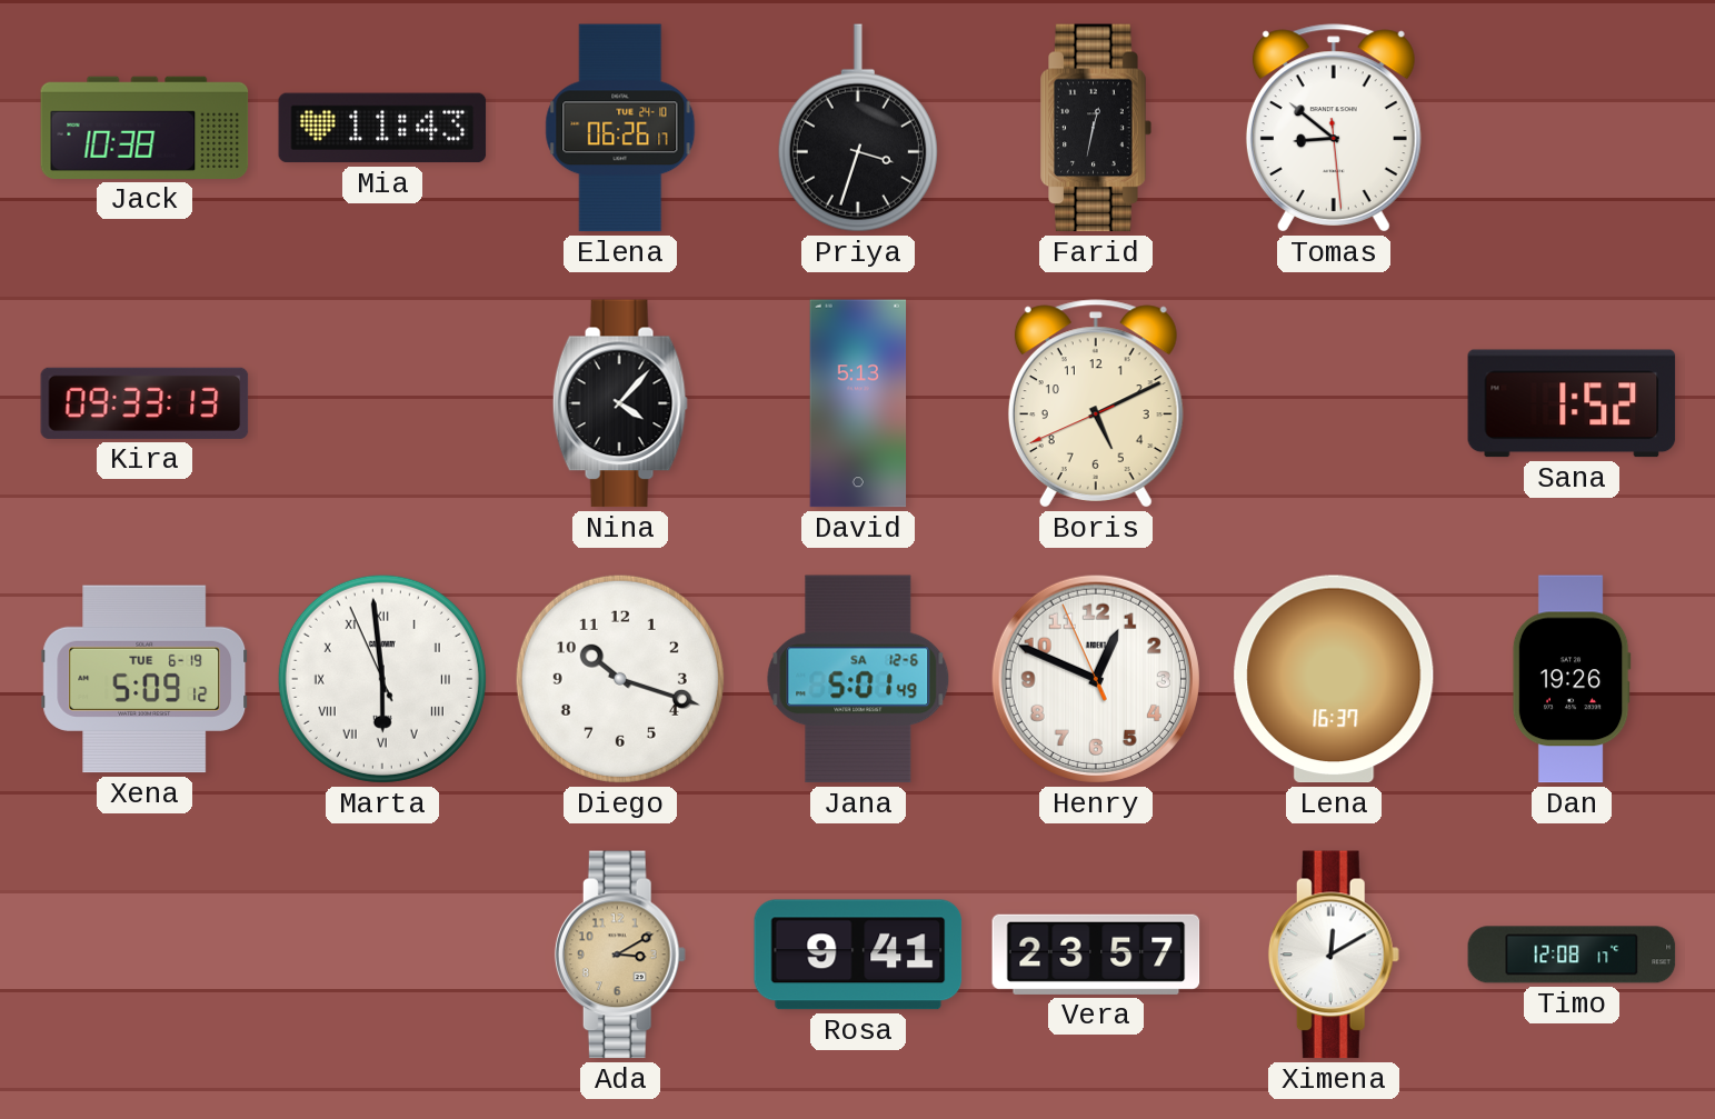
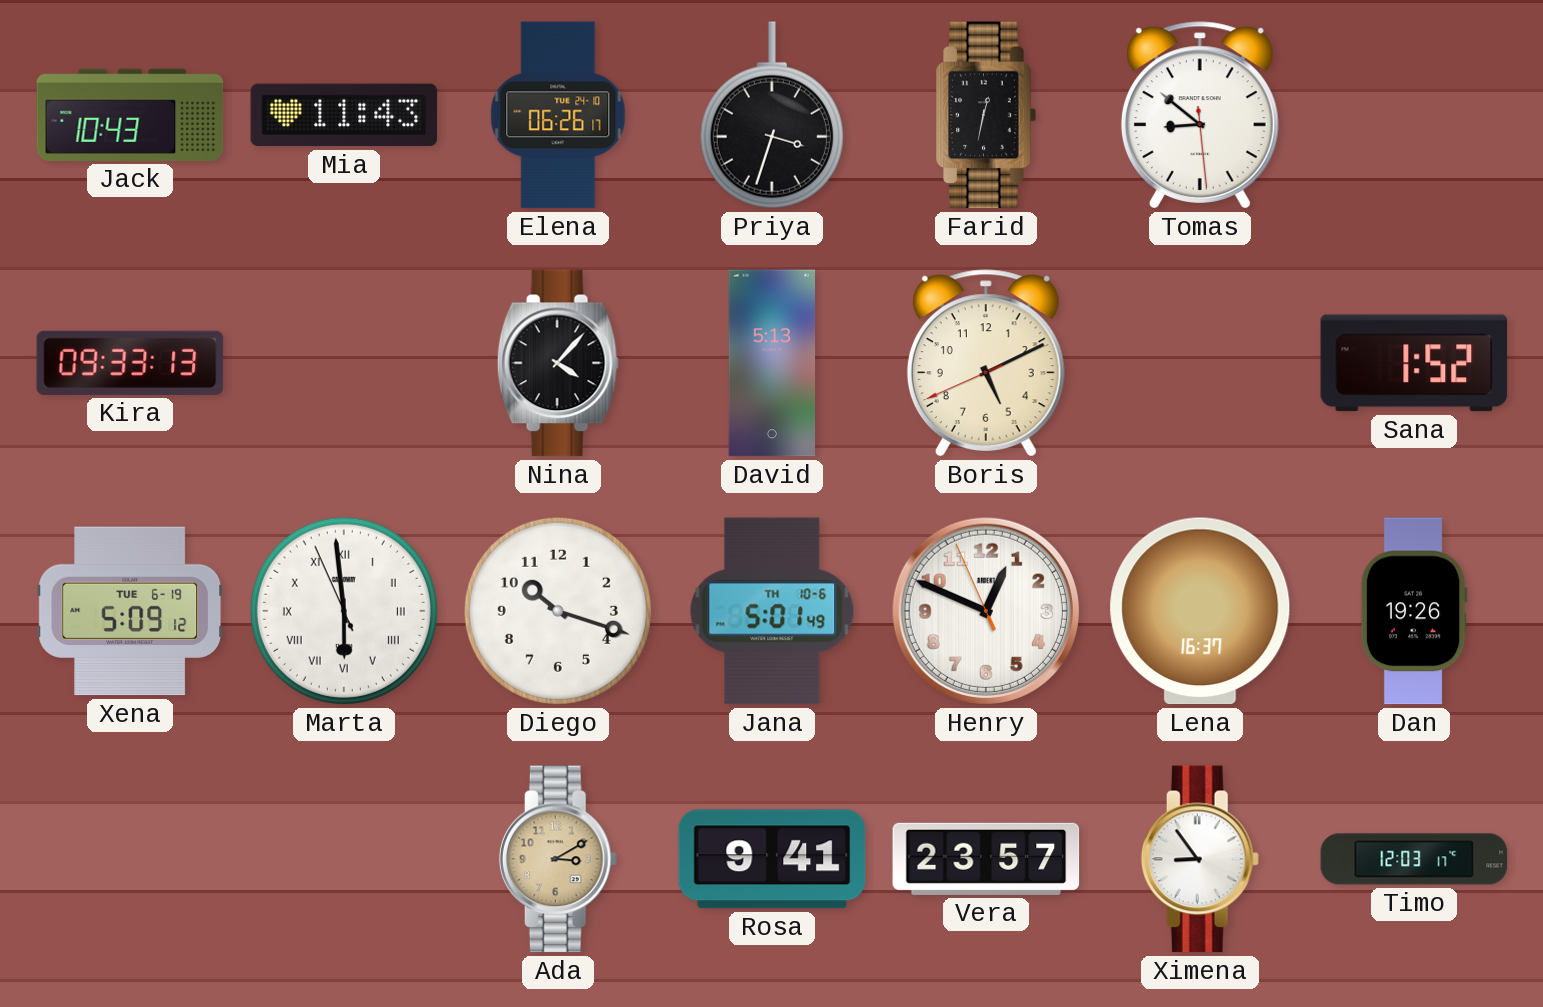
Jack: 10:38 -> 10:43
Jana date: SA 12-6 -> TH 10-6
Ximena: 12:10 -> 8:54
Timo: 12:08 -> 12:03
